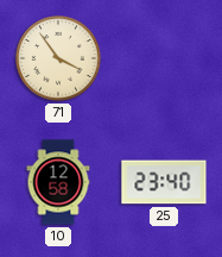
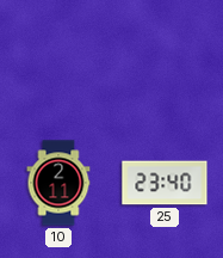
71: 3:54 -> none
10: 12:58 -> 2:11
